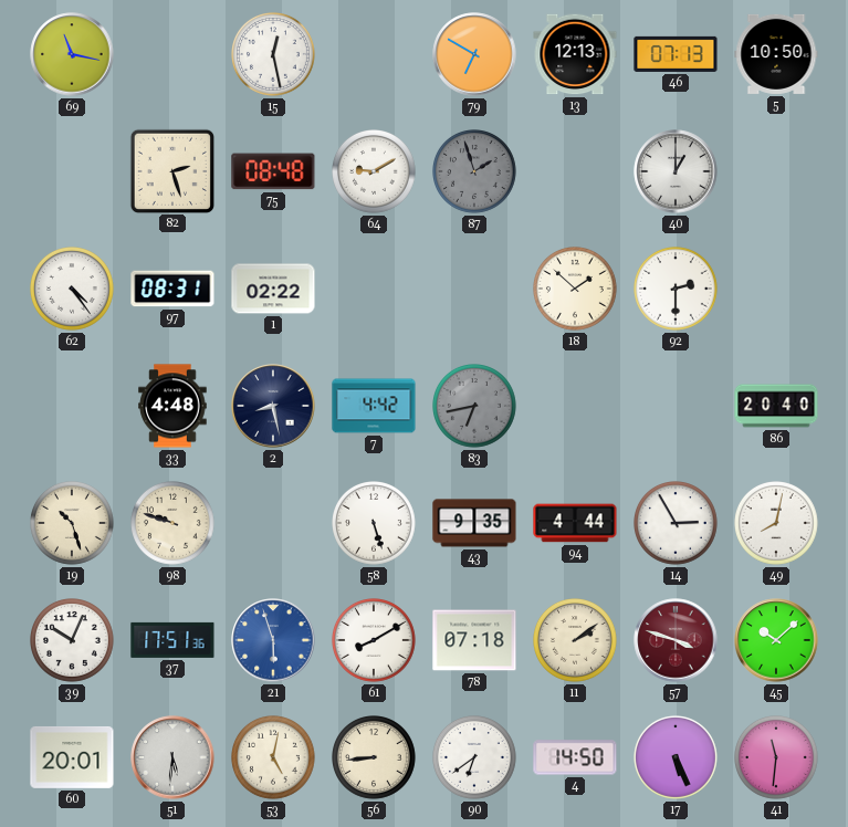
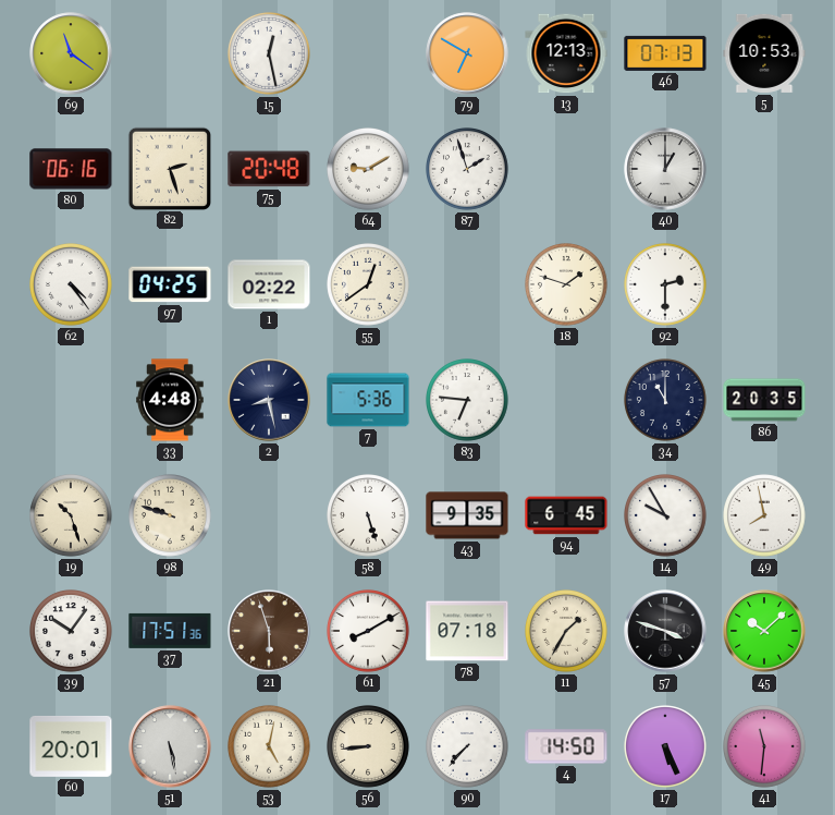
69: 11:17 -> 11:21
5: 10:50 -> 10:53
80: none -> 06:16
75: 08:48 -> 20:48
87 dial: grey -> white
97: 08:31 -> 04:25
55: none -> 12:39
18: 1:52 -> 1:48
7: 4:42 -> 5:36
83: 6:43 -> 6:46
83 dial: grey -> white
34: none -> 11:00
86: 20:40 -> 20:35
94: 4:44 -> 6:45
14: 2:55 -> 9:55
49: 8:02 -> 7:58
39: 10:04 -> 10:06
21 dial: blue -> brown
11: 2:09 -> 1:35
57 dial: burgundy -> black
51: 5:31 -> 5:28
90: 6:39 -> 7:37
